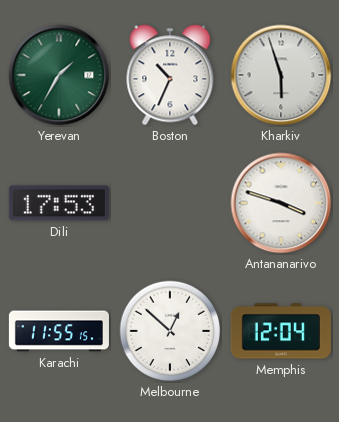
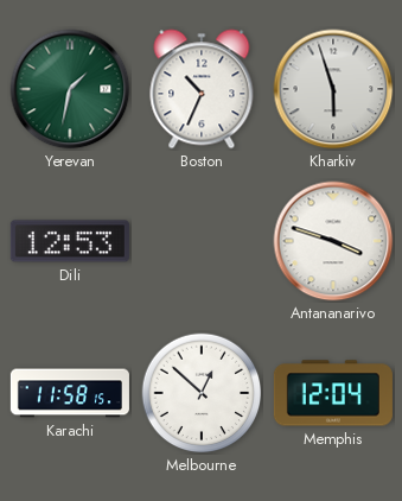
Yerevan: 1:35 -> 1:32
Dili: 17:53 -> 12:53
Karachi: 11:55 -> 11:58
